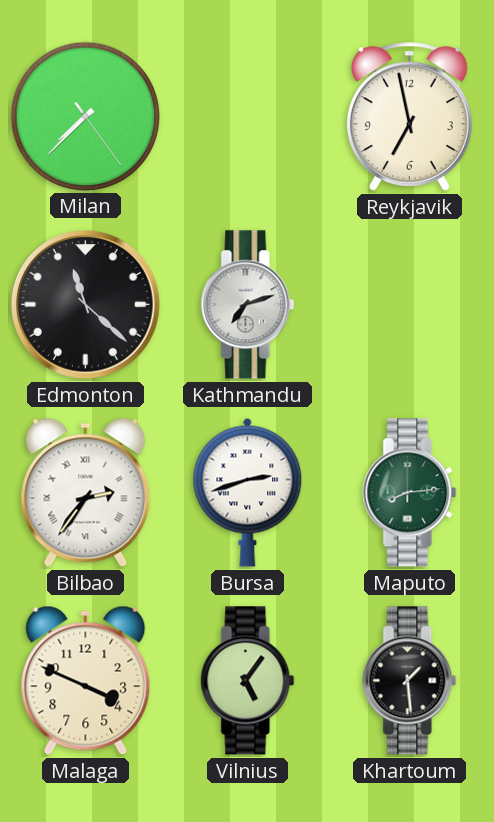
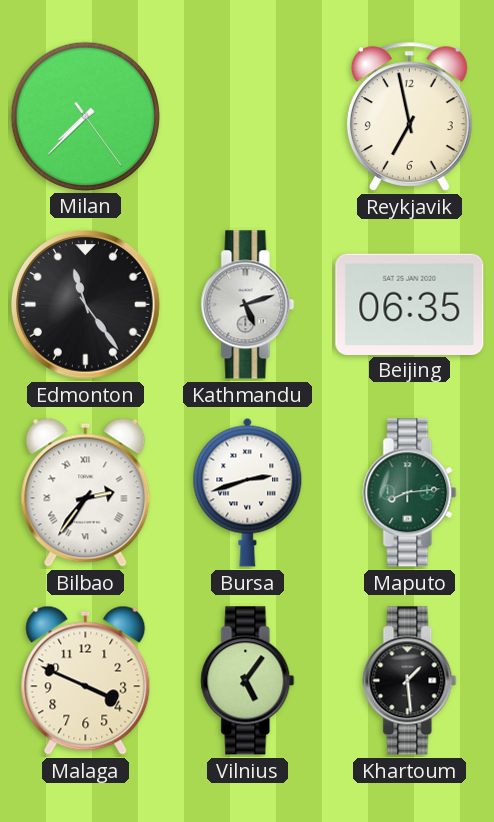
Edmonton: 11:22 -> 11:24
Kathmandu: 7:12 -> 5:12
Beijing: none -> 06:35
